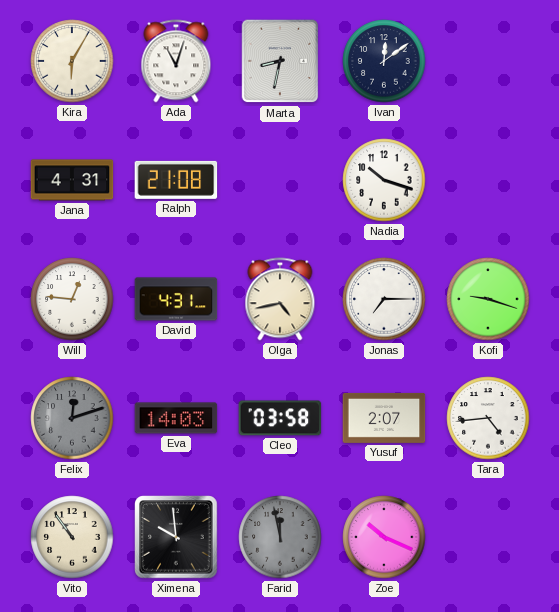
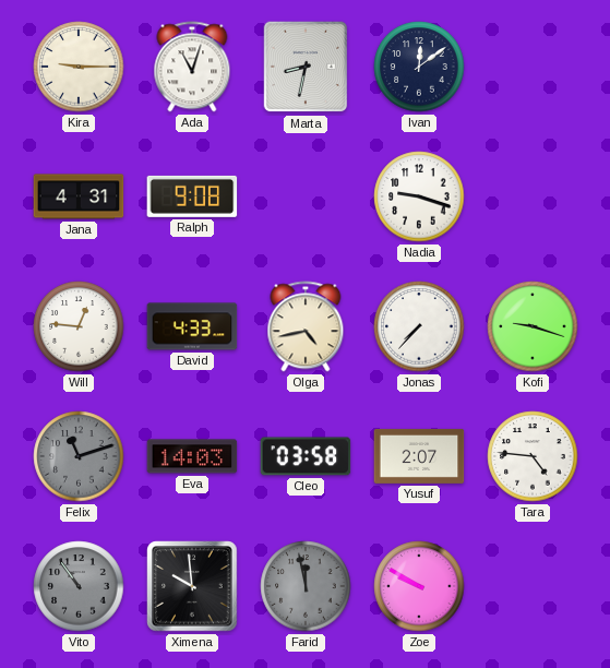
Kira: 6:05 -> 9:15
Ralph: 21:08 -> 9:08
Nadia: 10:18 -> 9:18
David: 4:31 -> 4:33
Jonas: 7:15 -> 7:37
Felix: 12:12 -> 11:12
Tara: 4:44 -> 4:46
Vito dial: cream -> grey
Zoe: 10:19 -> 9:50
